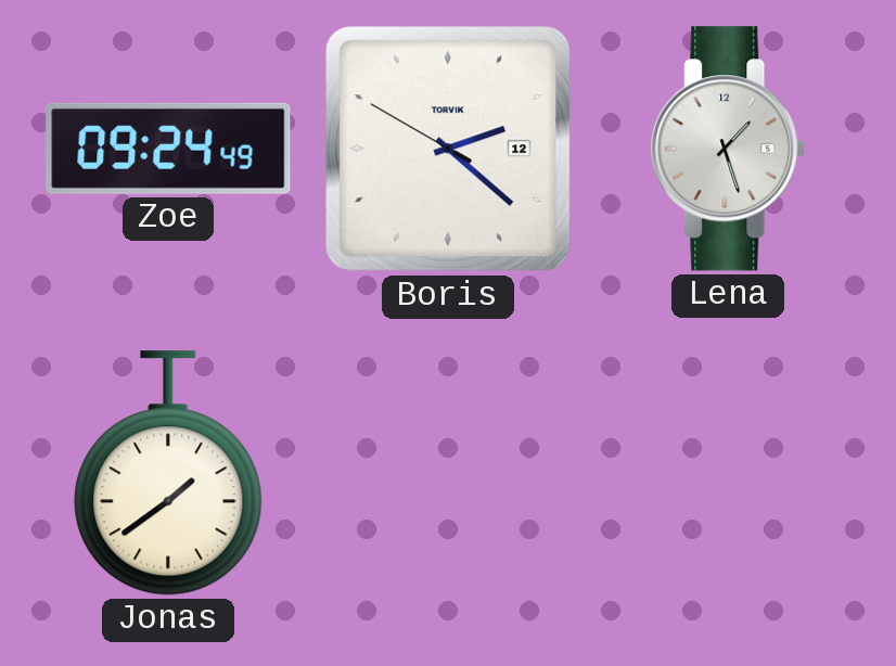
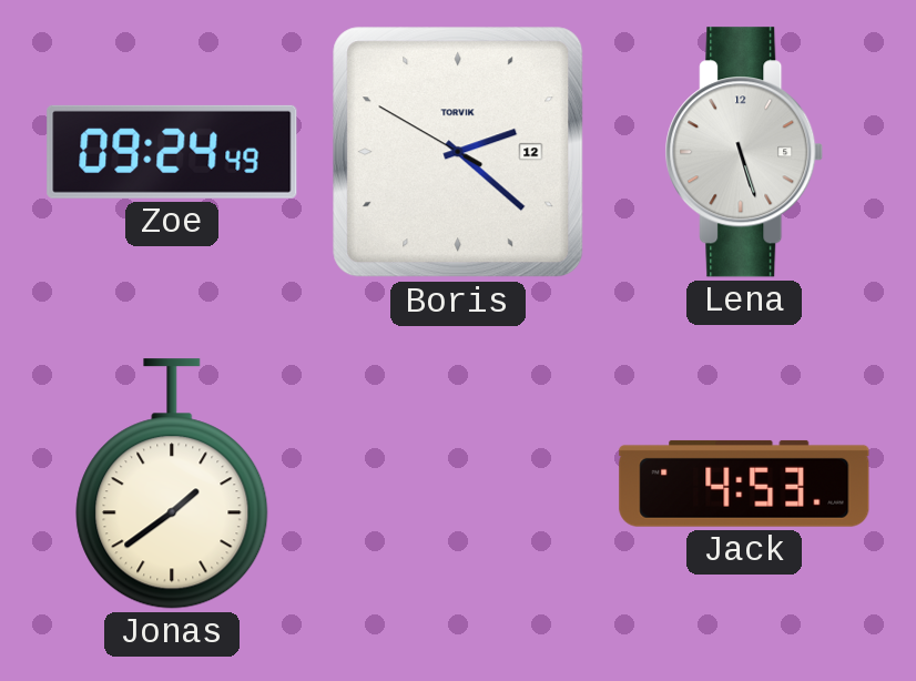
Lena: 1:27 -> 5:27
Jack: none -> 4:53
